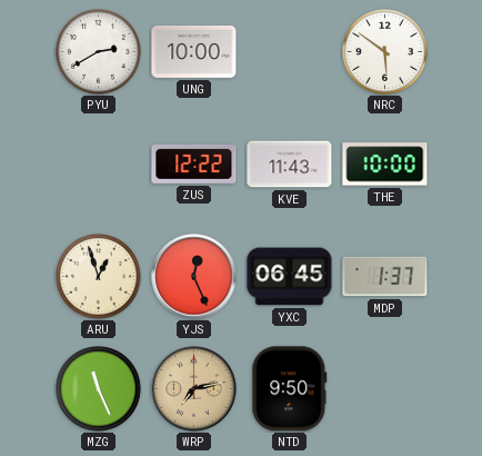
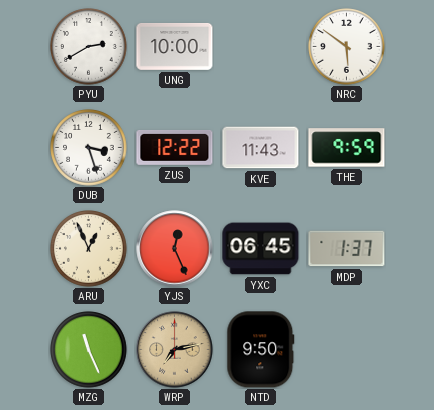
DUB: none -> 3:27
THE: 10:00 -> 9:59
ARU: 12:57 -> 12:56
